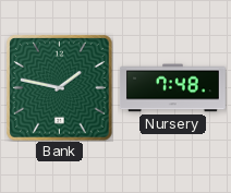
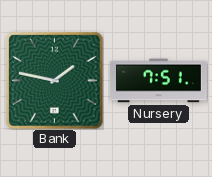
Nursery: 7:48 -> 7:51
